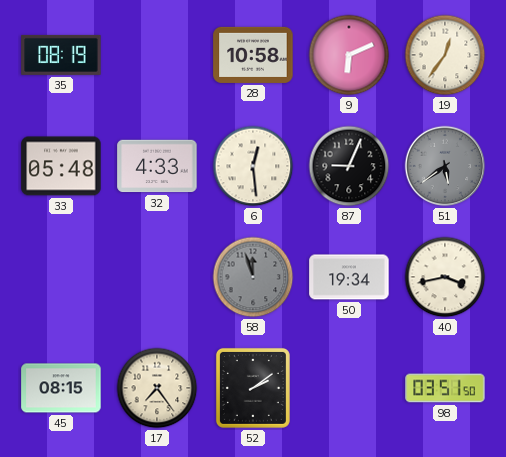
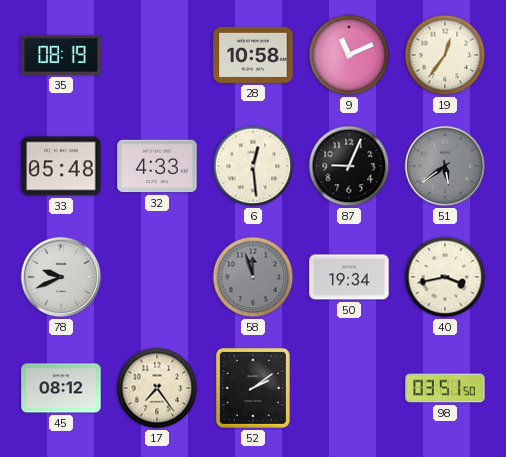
9: 6:11 -> 11:11
78: none -> 9:41
45: 08:15 -> 08:12
